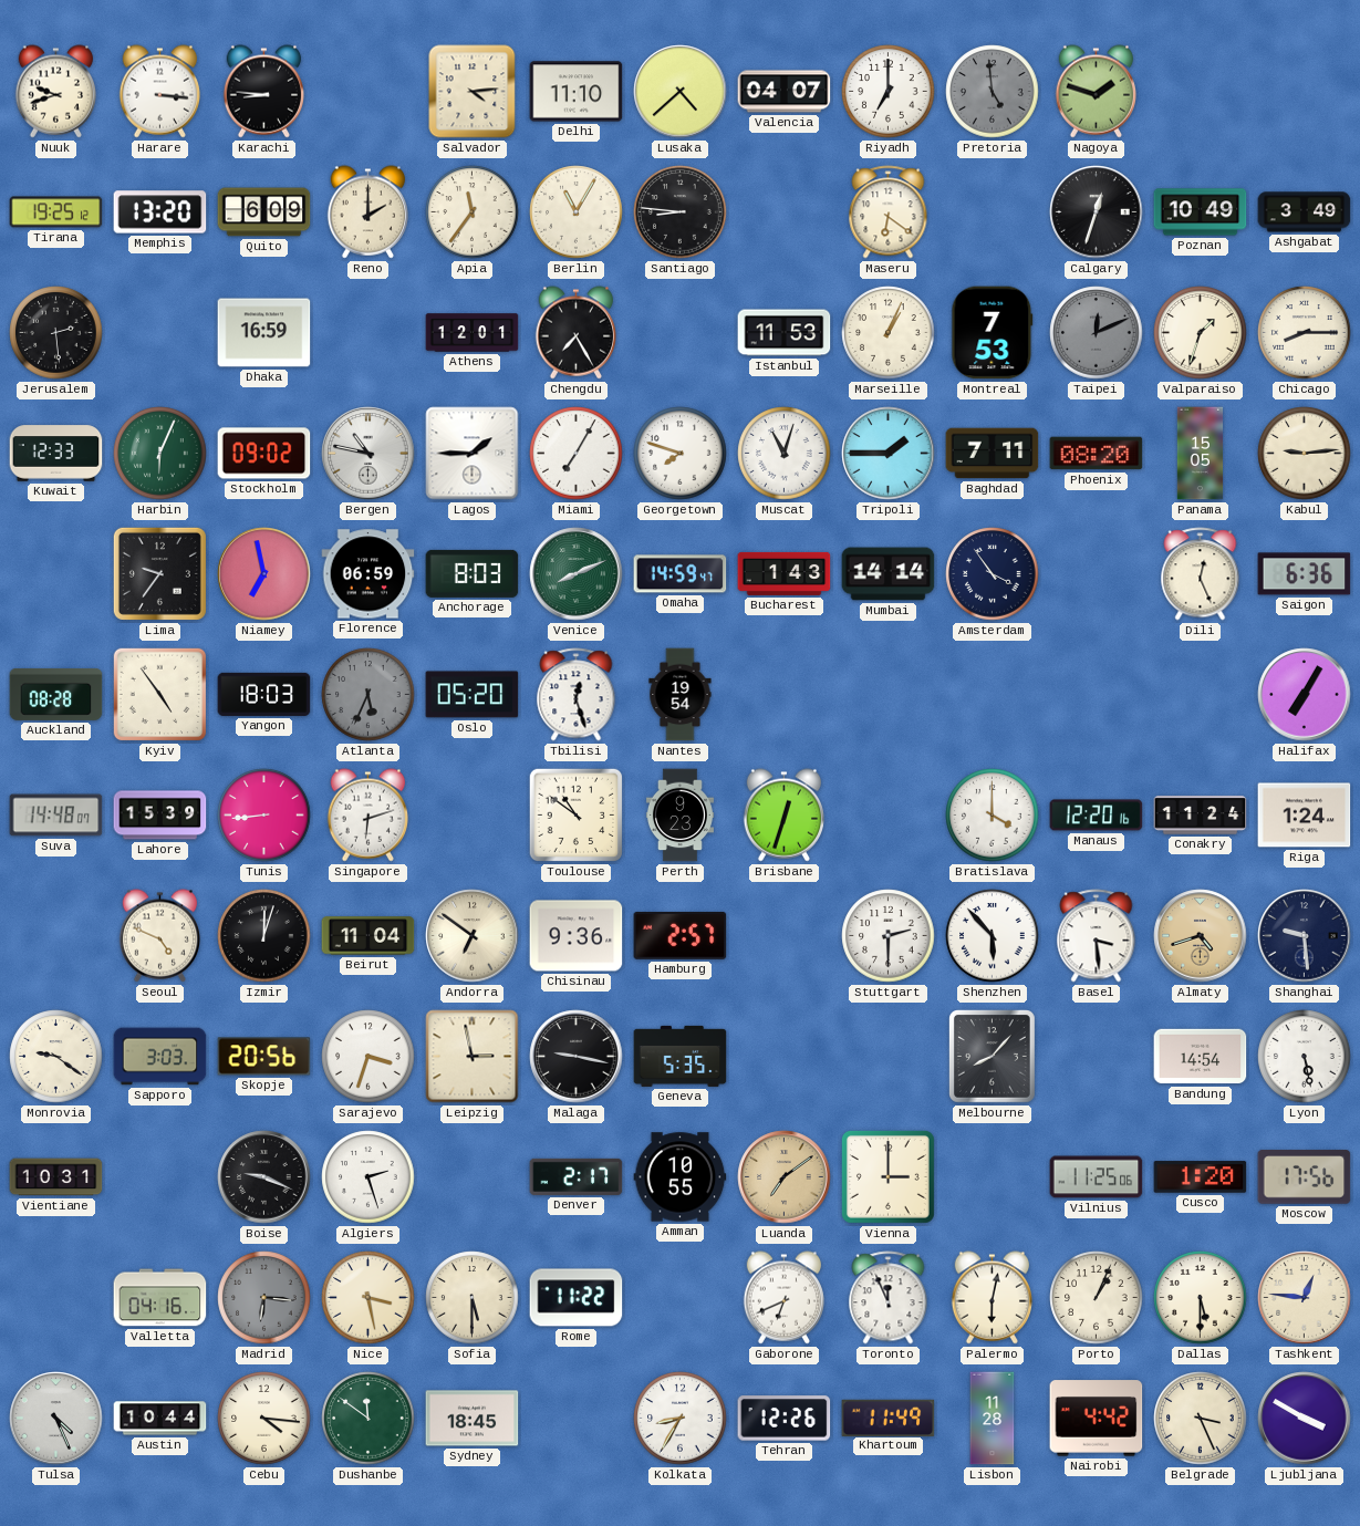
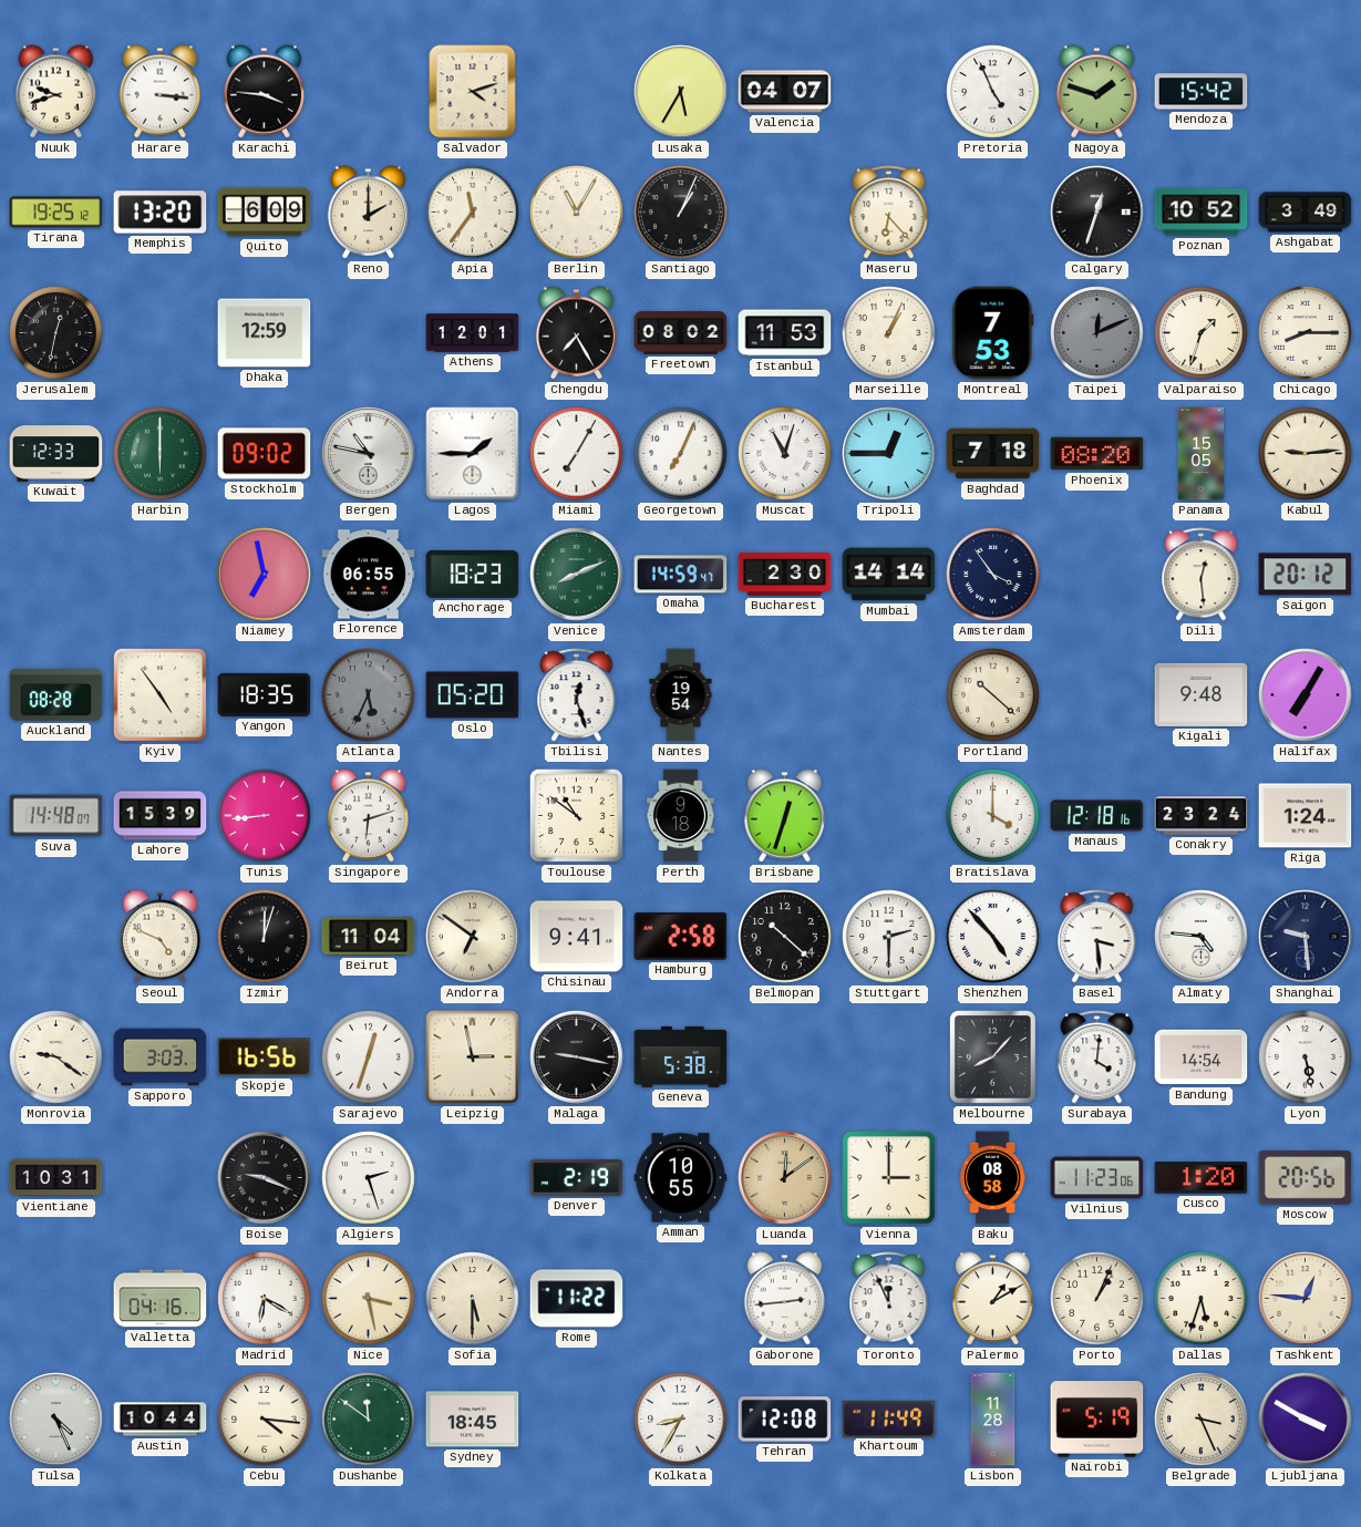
Karachi: 8:46 -> 3:46
Salvador: 4:14 -> 4:12
Delhi: 11:10 -> none
Lusaka: 4:38 -> 5:35
Riyadh: 7:00 -> none
Pretoria: 4:59 -> 4:56
Pretoria dial: grey -> white
Mendoza: none -> 15:42
Santiago: 8:46 -> 1:04
Maseru: 6:21 -> 6:23
Poznan: 10:49 -> 10:52
Jerusalem: 2:29 -> 12:32
Dhaka: 16:59 -> 12:59
Freetown: none -> 08:02
Harbin: 6:04 -> 6:00
Georgetown: 7:48 -> 7:04
Tripoli: 1:45 -> 12:45
Baghdad: 7:11 -> 7:18
Lima: 9:36 -> none
Florence: 06:59 -> 06:55
Anchorage: 8:03 -> 18:23
Bucharest: 1:43 -> 2:30
Dili: 12:26 -> 12:29
Saigon: 6:36 -> 20:12
Yangon: 18:03 -> 18:35
Portland: none -> 10:22
Kigali: none -> 9:48
Perth: 9:23 -> 9:18
Manaus: 12:20 -> 12:18
Conakry: 11:24 -> 23:24
Chisinau: 9:36 -> 9:41
Hamburg: 2:57 -> 2:58
Belmopan: none -> 10:22
Shenzhen: 5:53 -> 4:53
Almaty: 4:42 -> 4:46
Almaty dial: champagne -> white
Skopje: 20:56 -> 16:56
Sarajevo: 3:33 -> 12:33
Geneva: 5:35 -> 5:38
Surabaya: none -> 4:01
Denver: 2:17 -> 2:19
Luanda: 7:09 -> 12:09
Baku: none -> 08:58
Vilnius: 11:25 -> 11:23
Moscow: 17:56 -> 20:56
Madrid: 6:16 -> 6:20
Madrid dial: grey -> white
Gaborone: 6:41 -> 2:44
Palermo: 6:02 -> 1:10
Dallas: 5:30 -> 5:33
Tehran: 12:26 -> 12:08
Nairobi: 4:42 -> 5:19
